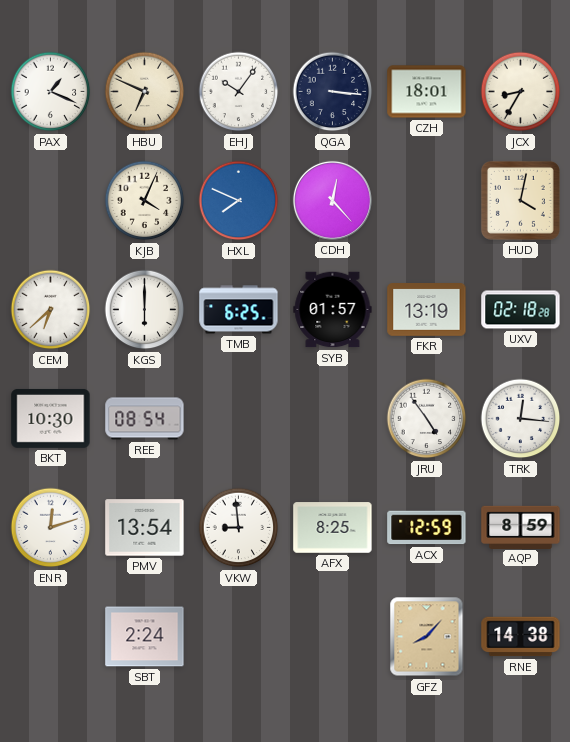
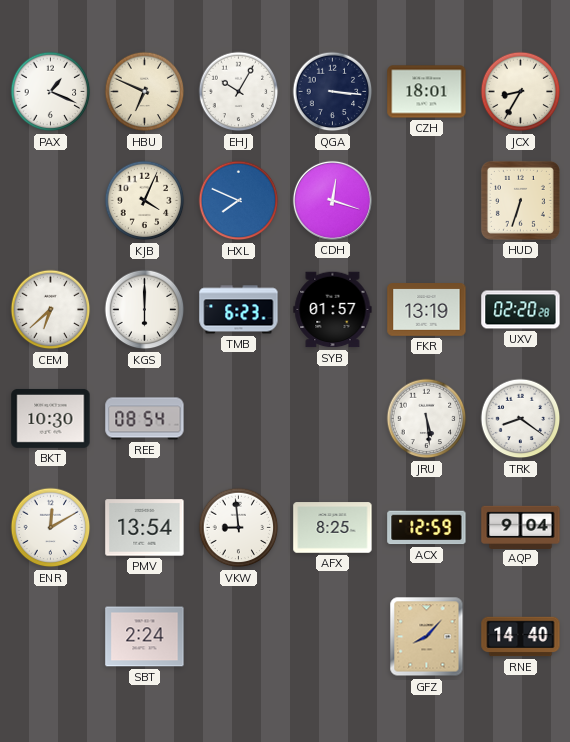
EHJ: 10:06 -> 10:05
CDH: 12:23 -> 12:18
HUD: 4:02 -> 6:33
TMB: 6:25 -> 6:23
UXV: 02:18 -> 02:20
JRU: 4:54 -> 5:29
TRK: 12:16 -> 8:21
ENR: 12:12 -> 12:10
AQP: 8:59 -> 9:04
RNE: 14:38 -> 14:40
